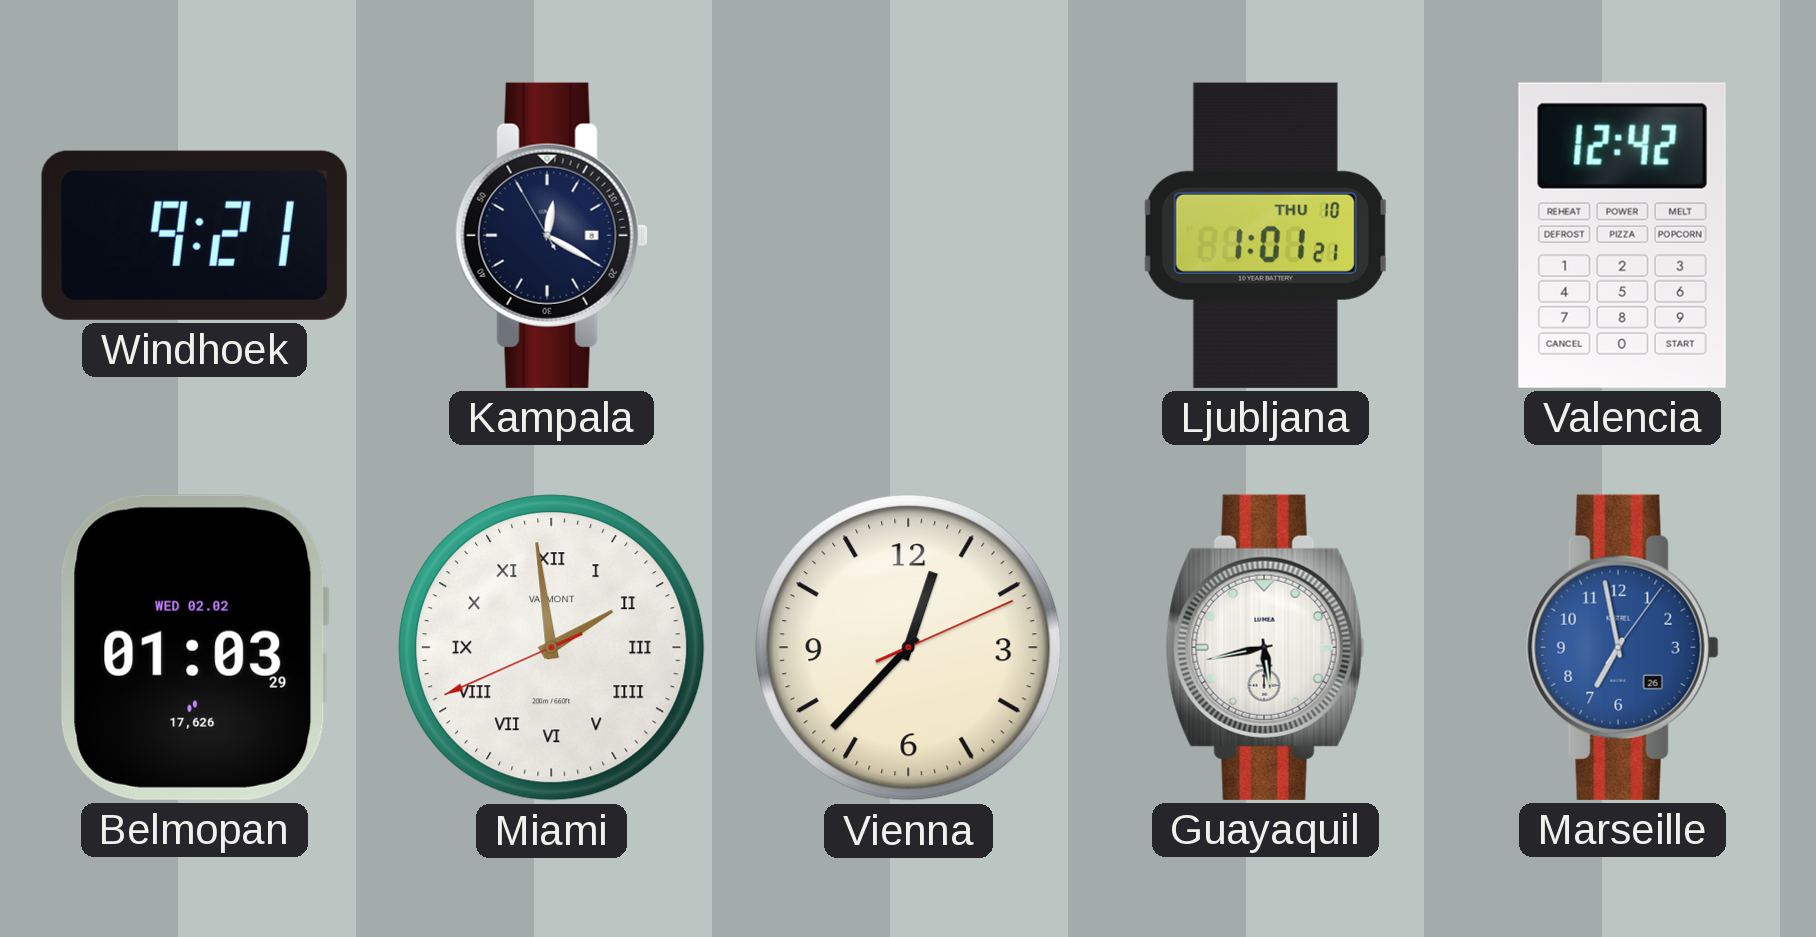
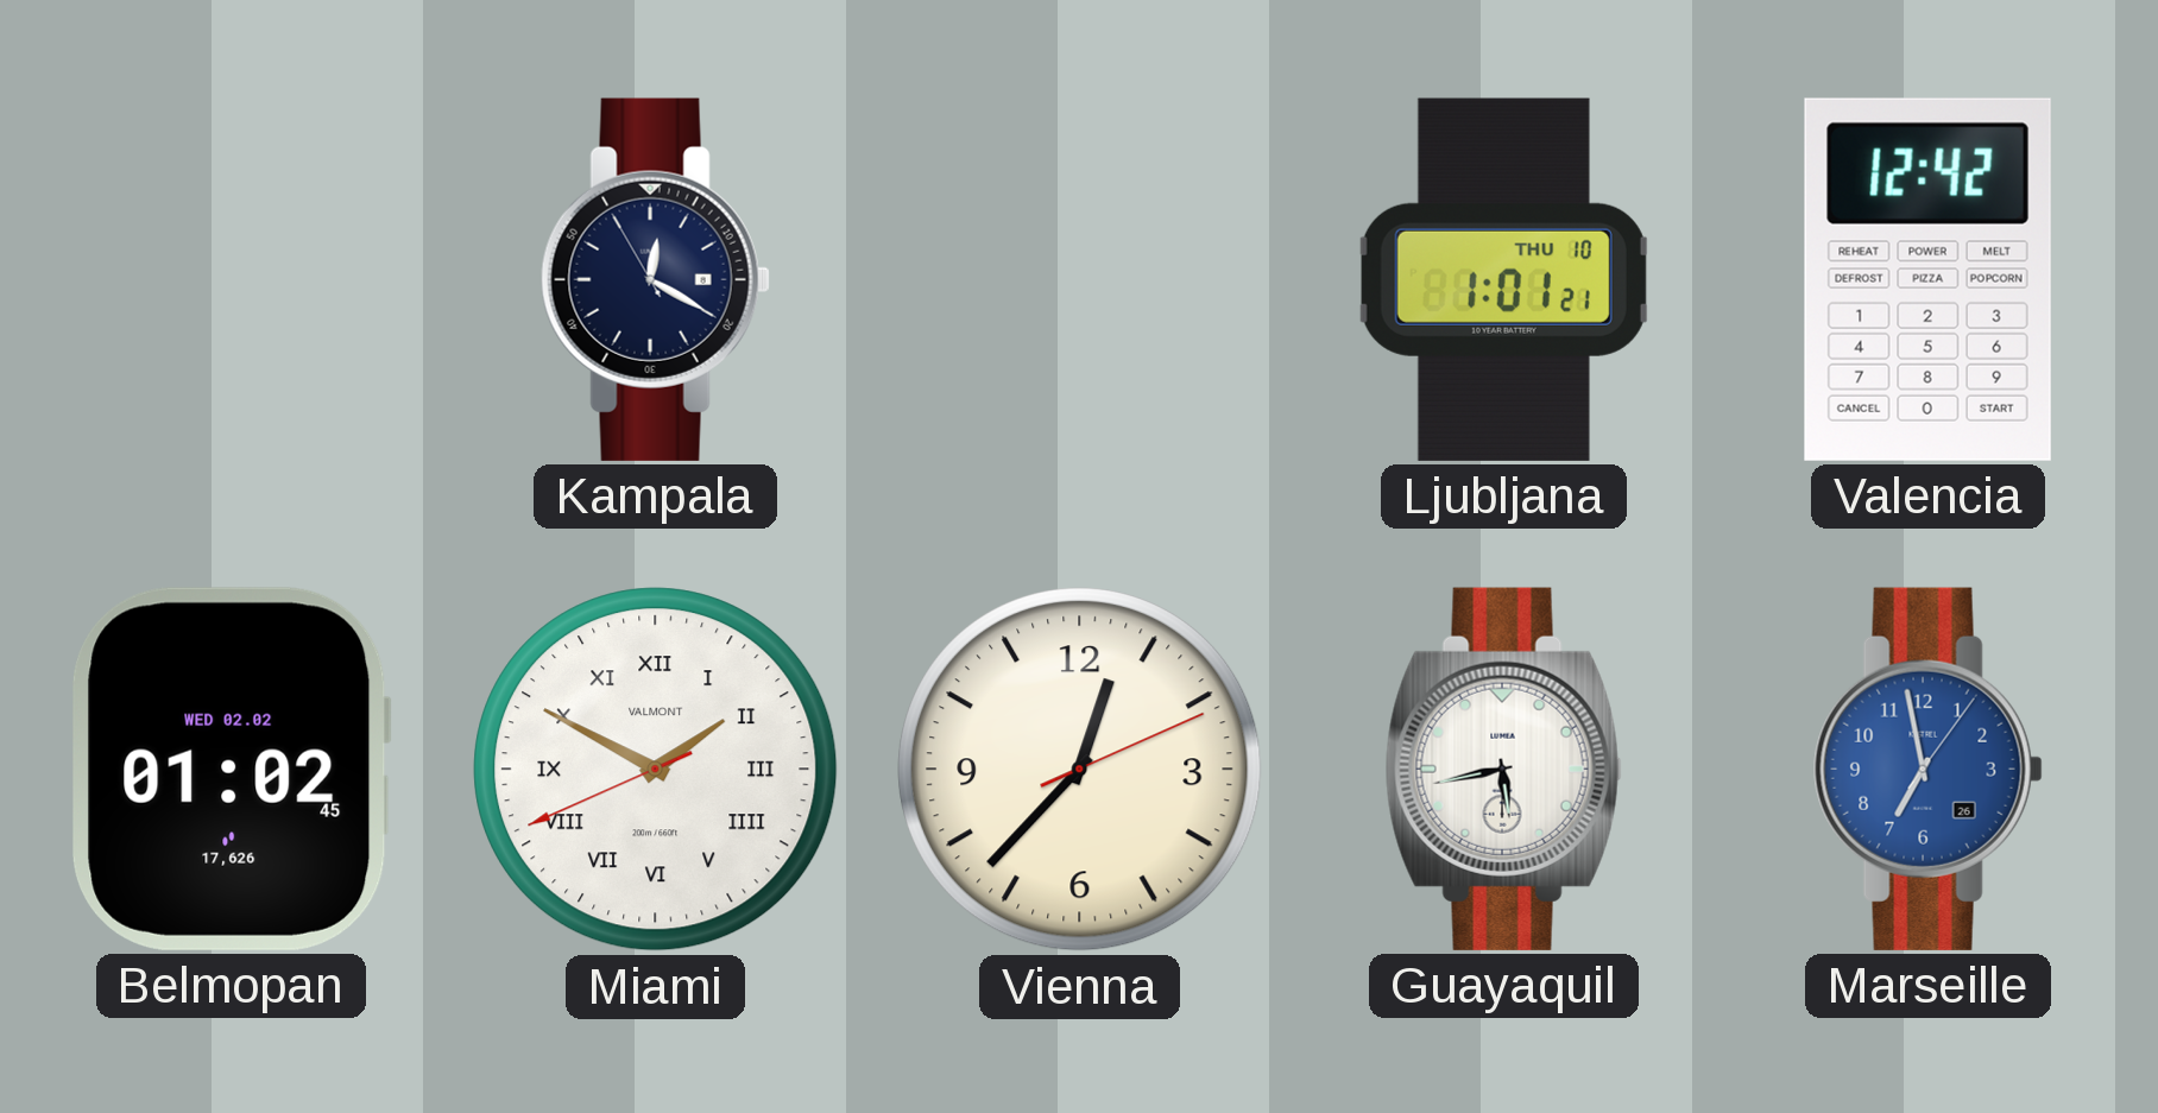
Windhoek: 9:21 -> none
Belmopan: 01:03 -> 01:02
Miami: 1:58 -> 1:49
